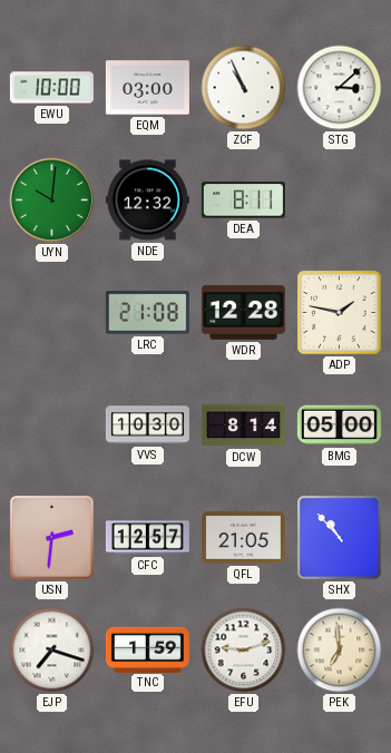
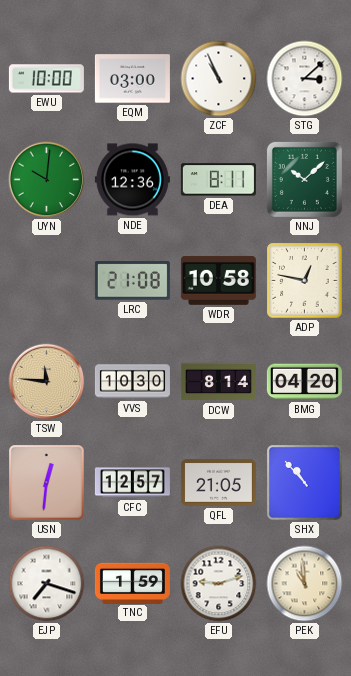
NDE: 12:32 -> 12:36
NNJ: none -> 10:08
WDR: 12:28 -> 10:58
ADP: 1:47 -> 12:47
TSW: none -> 11:46
BMG: 05:00 -> 04:20
USN: 2:31 -> 12:31
PEK: 6:59 -> 10:59
